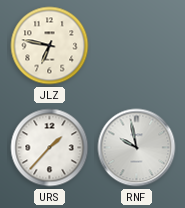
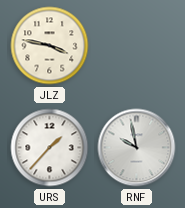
JLZ: 6:47 -> 3:47
